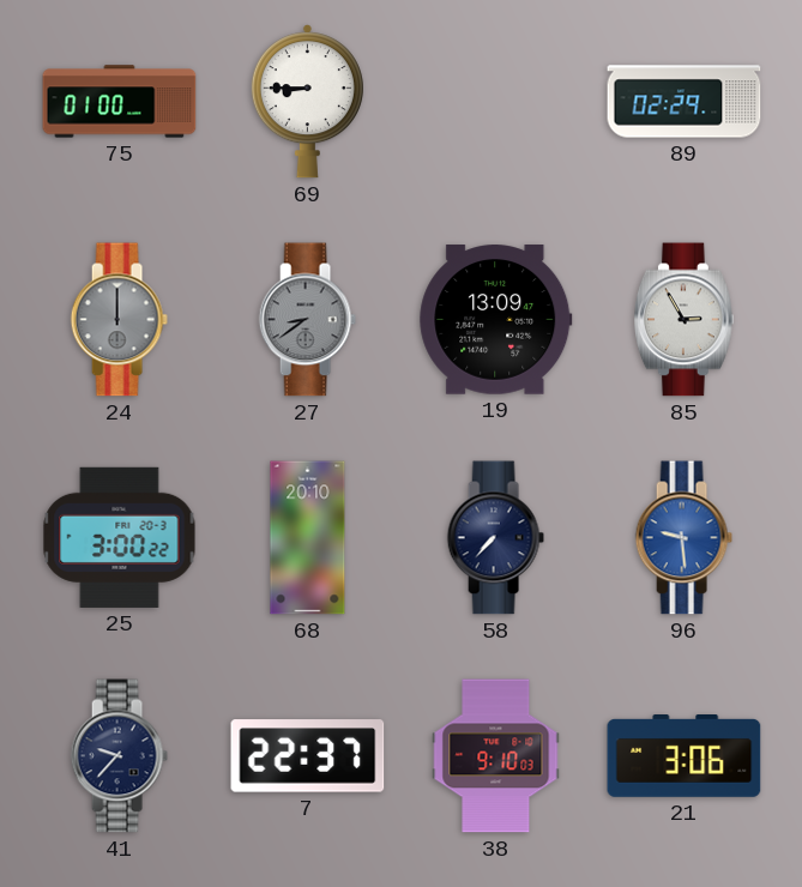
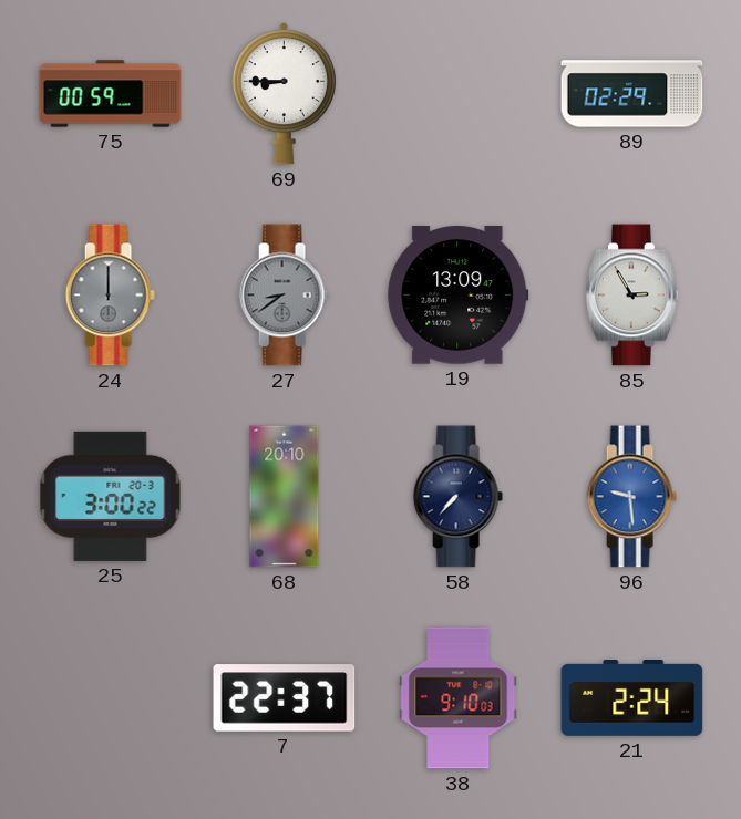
75: 01:00 -> 00:59
41: 9:37 -> none
21: 3:06 -> 2:24
